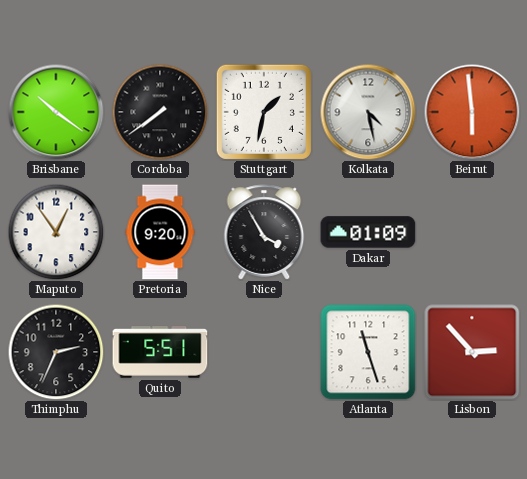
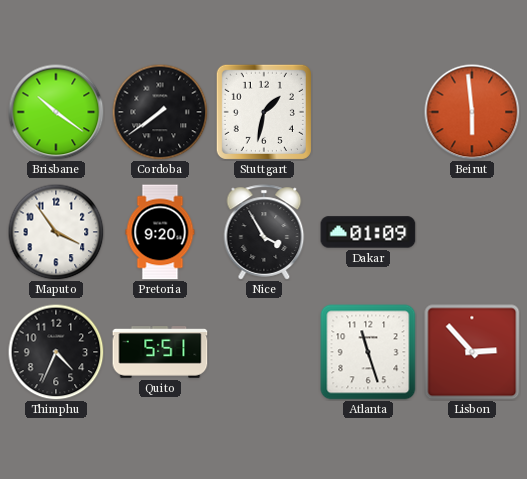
Kolkata: 4:28 -> none
Maputo: 12:54 -> 3:54
Thimphu: 2:34 -> 4:34
